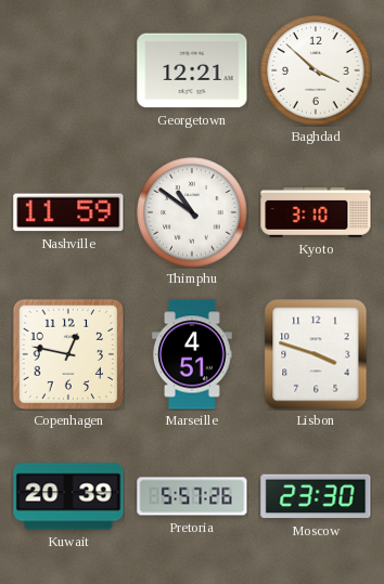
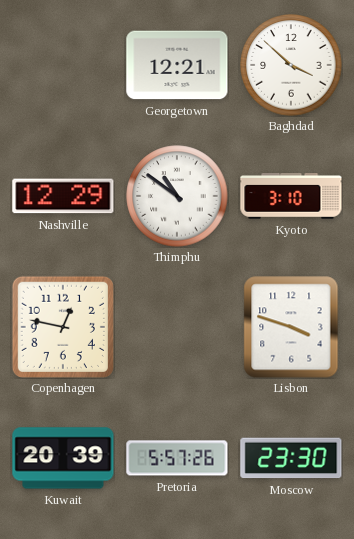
Nashville: 11:59 -> 12:29
Marseille: 4:51 -> none
